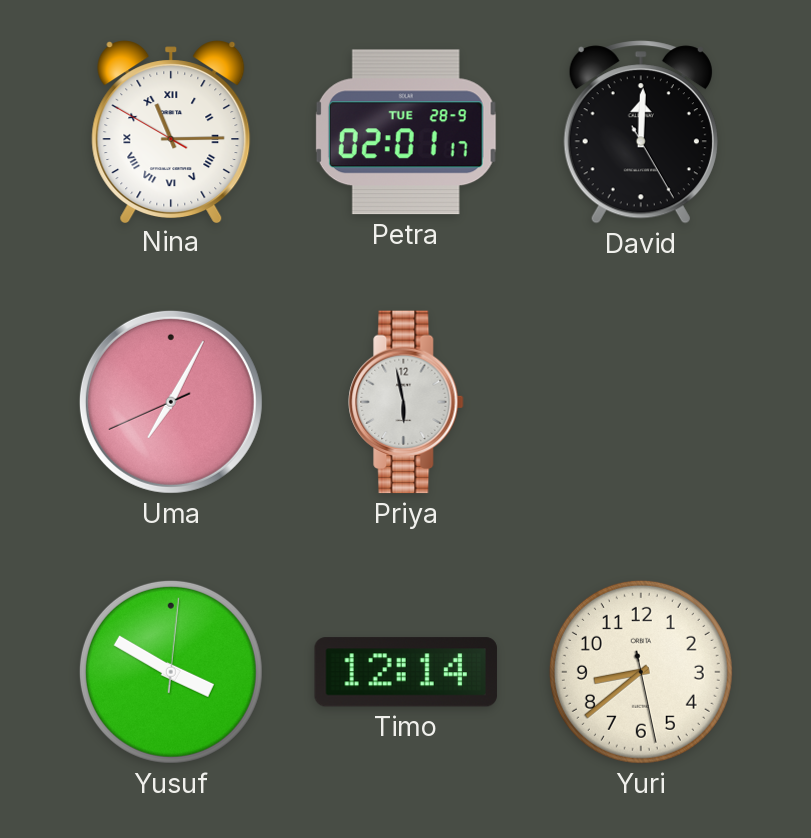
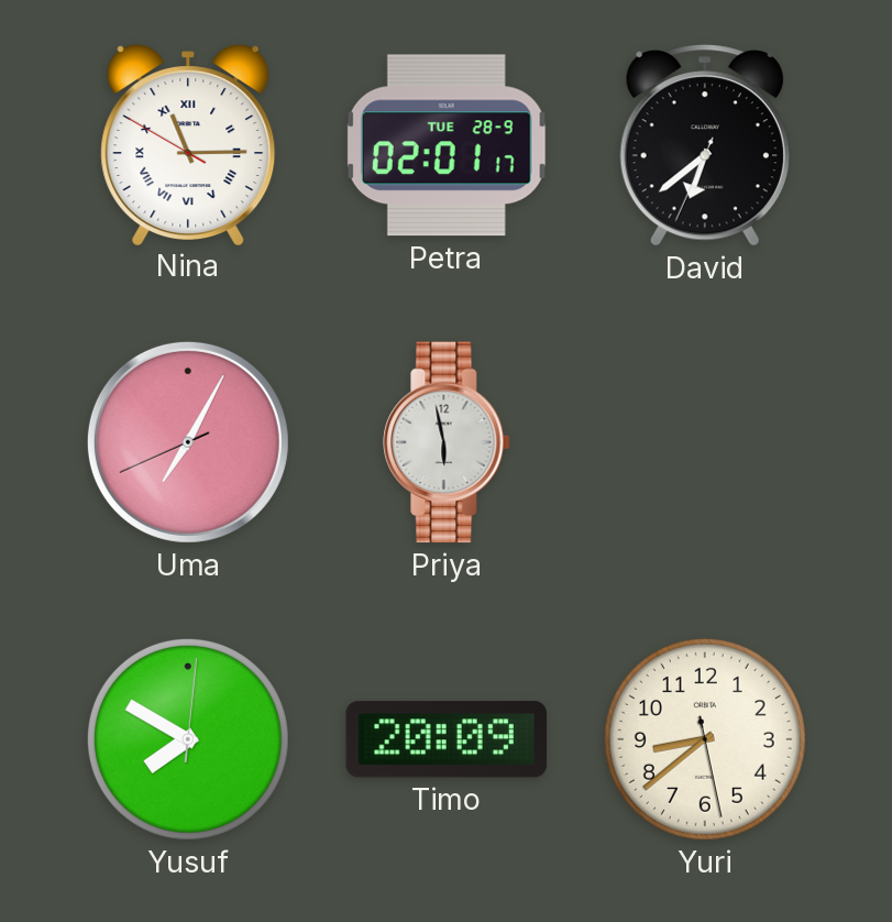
David: 12:00 -> 6:38
Yusuf: 3:50 -> 7:50
Timo: 12:14 -> 20:09
